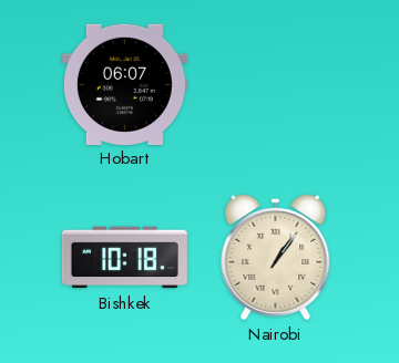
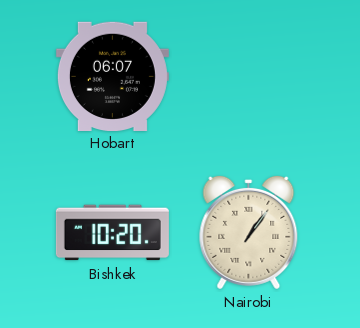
Bishkek: 10:18 -> 10:20
